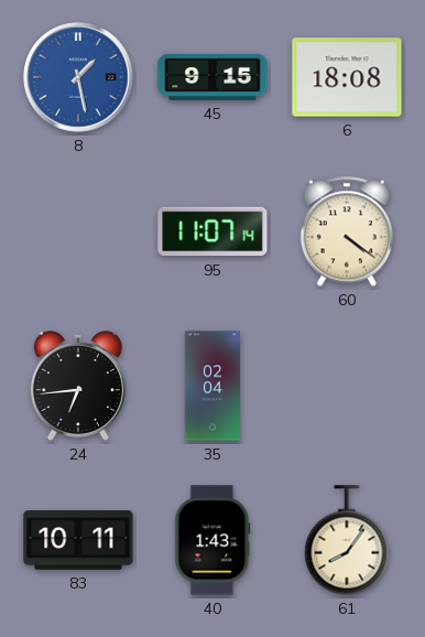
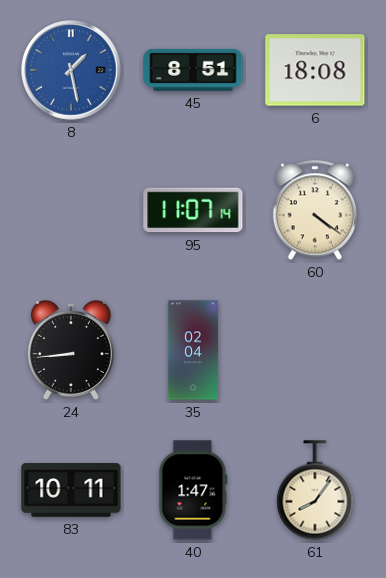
45: 9:15 -> 8:51
24: 6:44 -> 8:44
40: 1:43 -> 1:47
